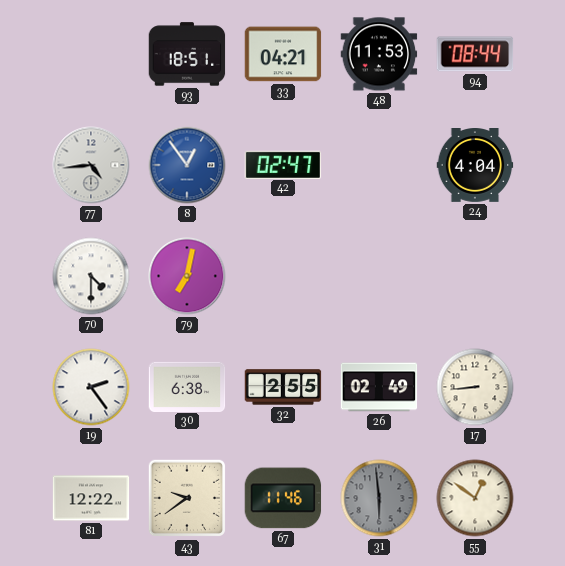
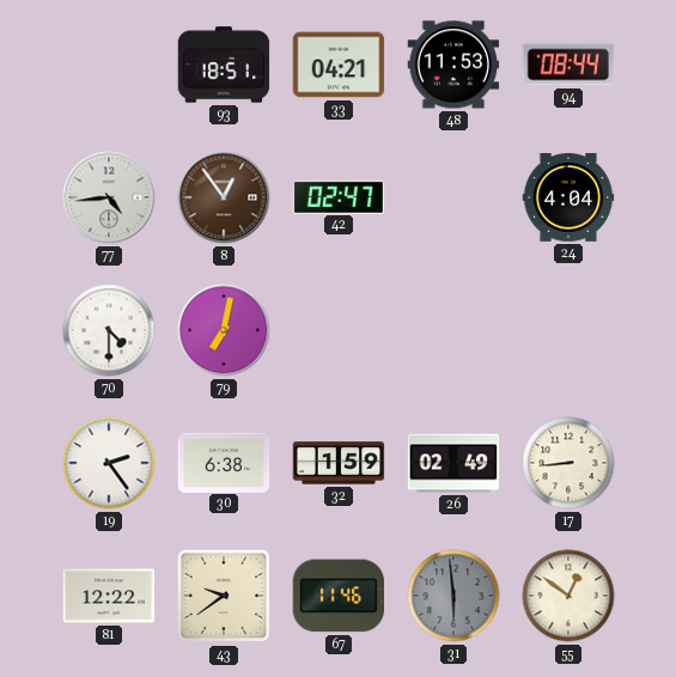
8 dial: blue -> brown
32: 2:55 -> 1:59
